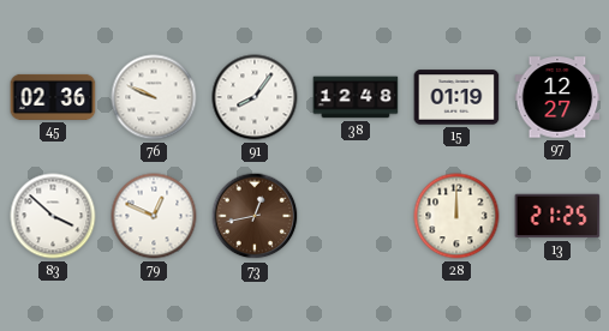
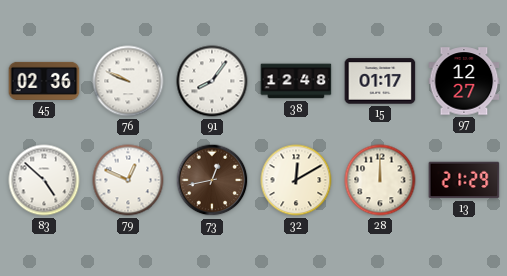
15: 01:19 -> 01:17
83: 3:52 -> 4:52
32: none -> 12:10
13: 21:25 -> 21:29
